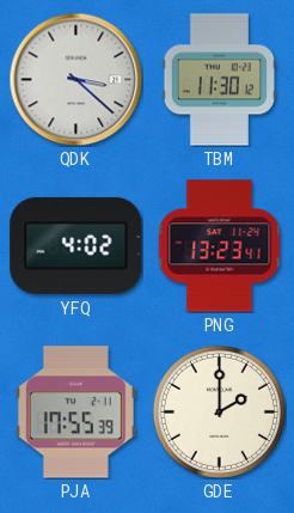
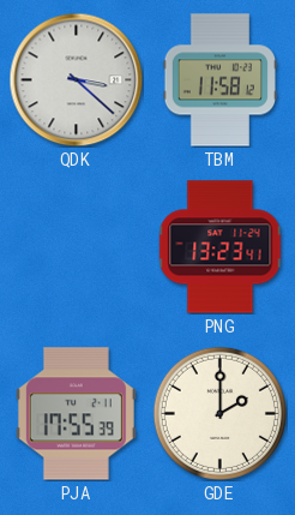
TBM: 11:30 -> 11:58
YFQ: 4:02 -> none
